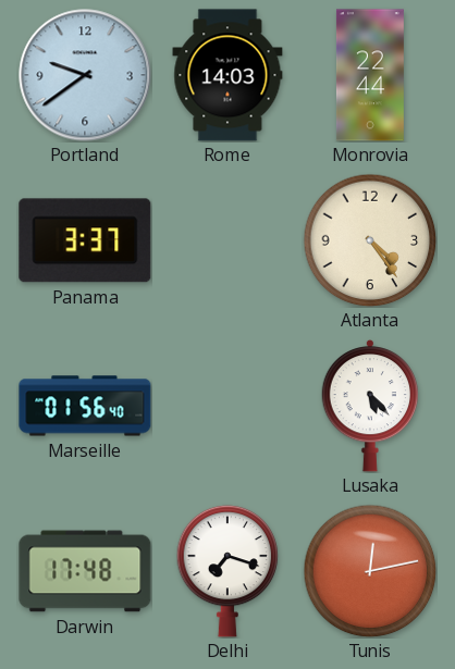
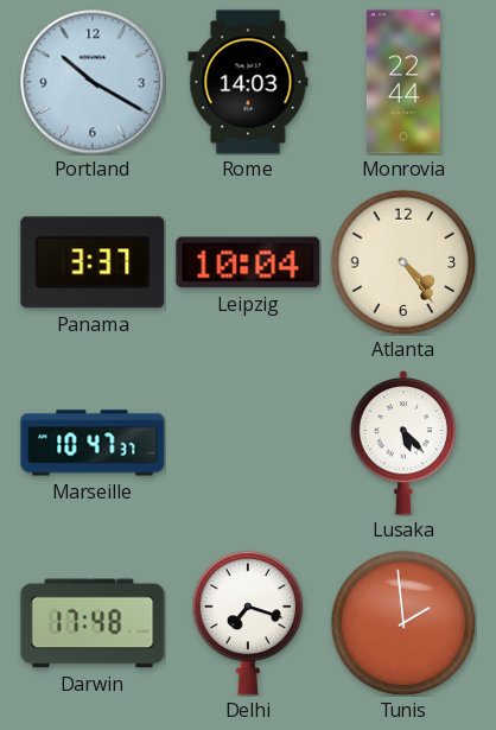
Portland: 9:39 -> 10:20
Leipzig: none -> 10:04
Marseille: 01:56 -> 10:47
Tunis: 12:13 -> 1:59
